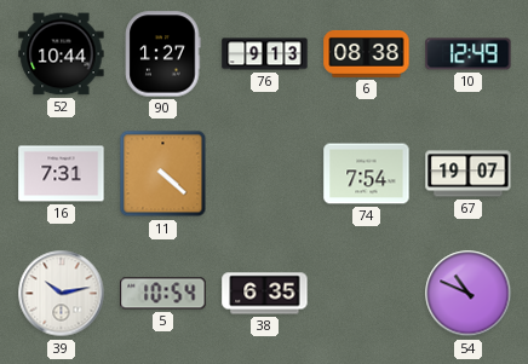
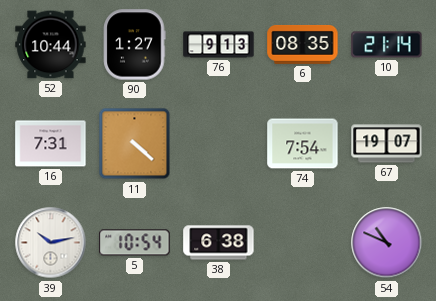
6: 08:38 -> 08:35
10: 12:49 -> 21:14
38: 6:35 -> 6:38
